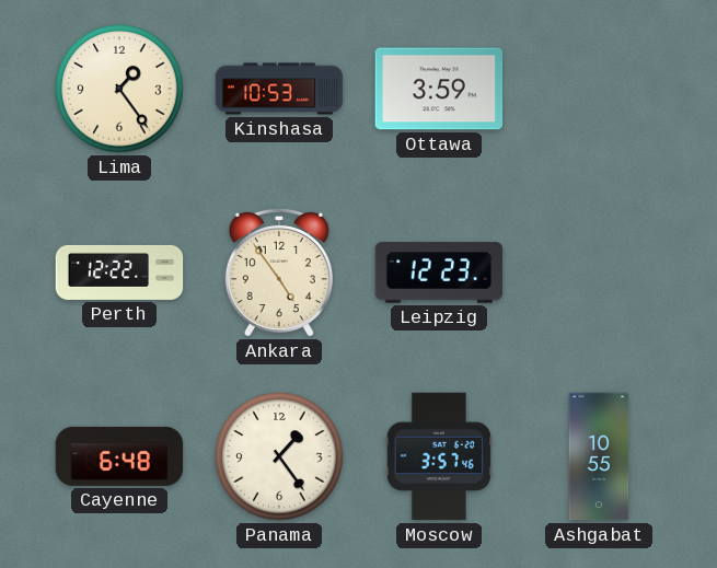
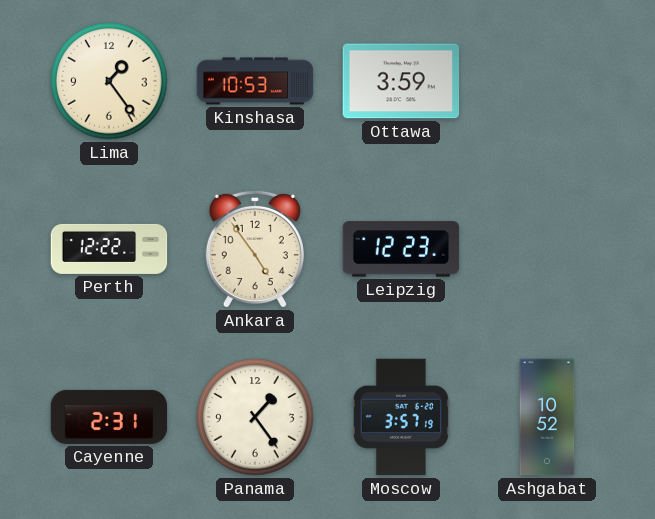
Cayenne: 6:48 -> 2:31
Moscow: 3:57:46 -> 3:57:19
Ashgabat: 10:55 -> 10:52
